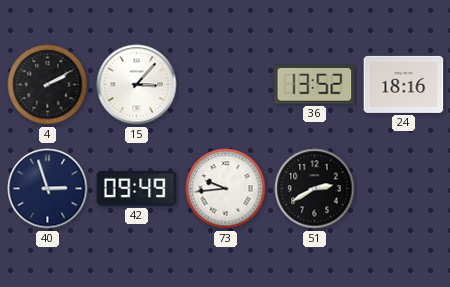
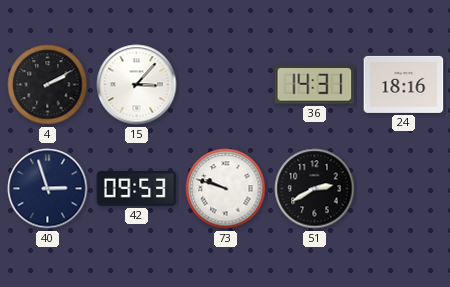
36: 13:52 -> 14:31
42: 09:49 -> 09:53
73: 9:44 -> 9:48
